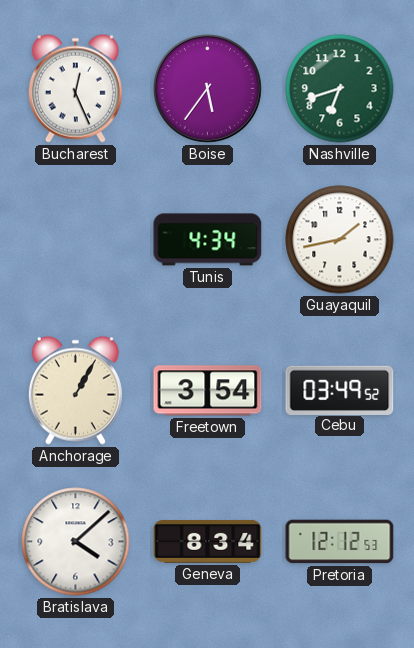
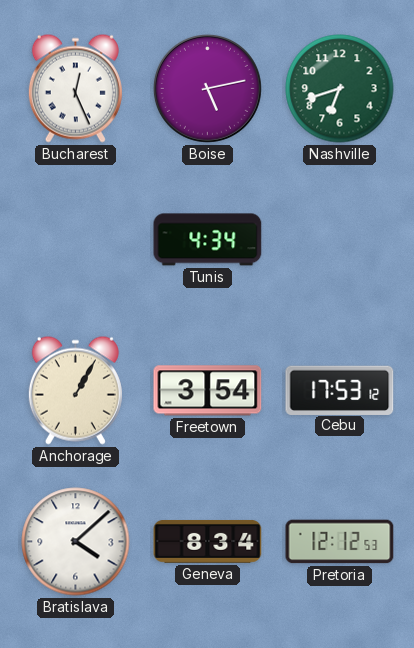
Boise: 5:36 -> 5:13
Guayaquil: 1:43 -> none
Cebu: 03:49 -> 17:53
